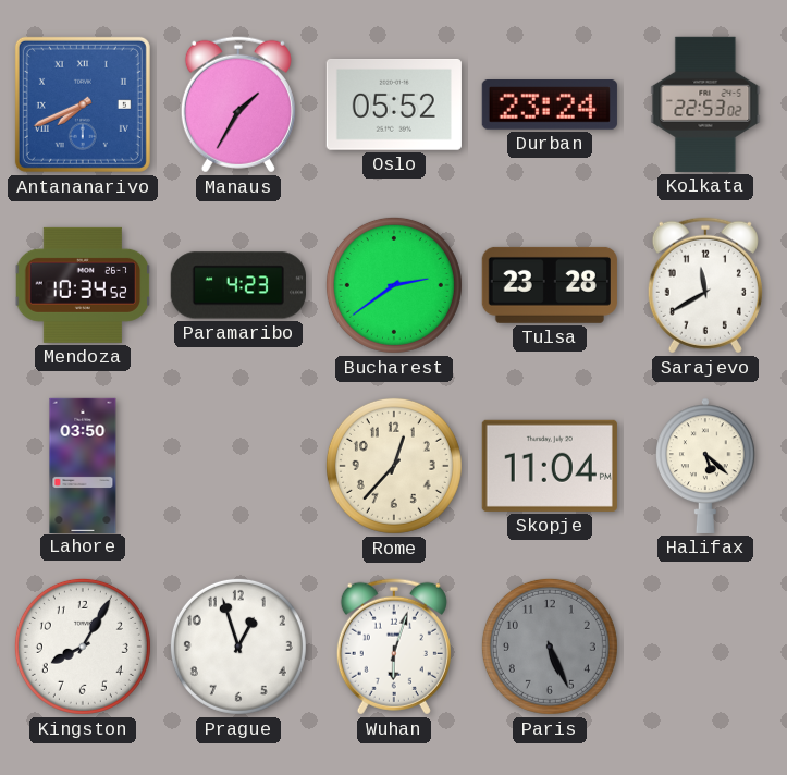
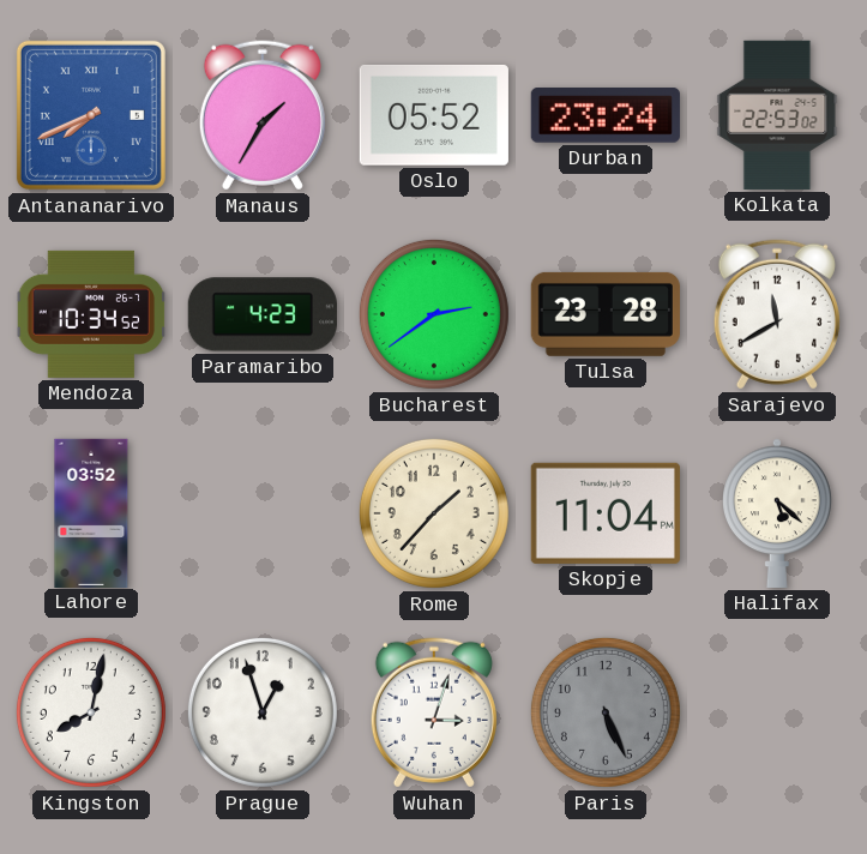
Lahore: 03:50 -> 03:52
Rome: 12:37 -> 1:37
Kingston: 8:05 -> 8:02
Wuhan: 6:03 -> 3:03
